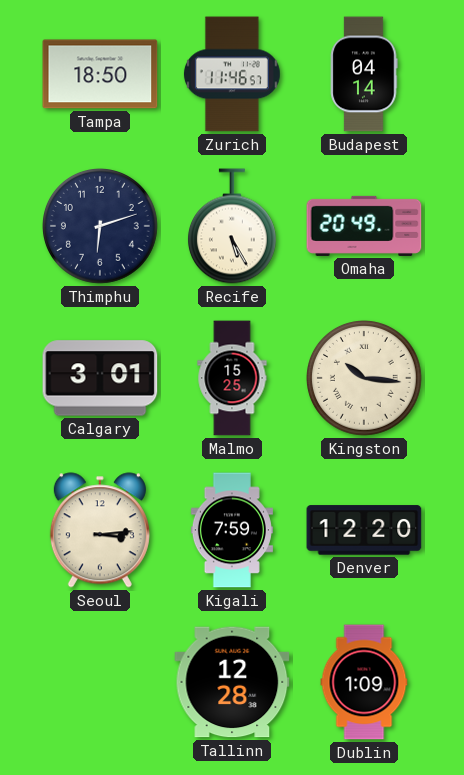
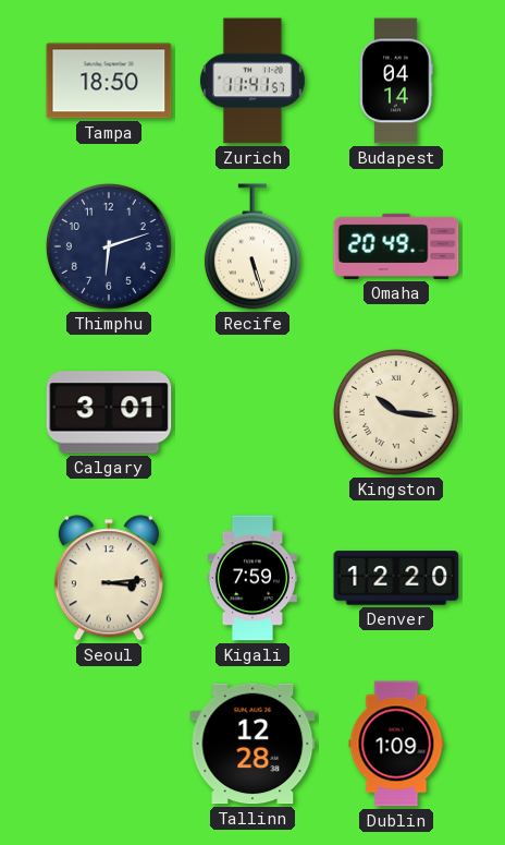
Zurich: 11:46 -> 11:41
Recife: 5:25 -> 5:27
Malmo: 15:25 -> none
